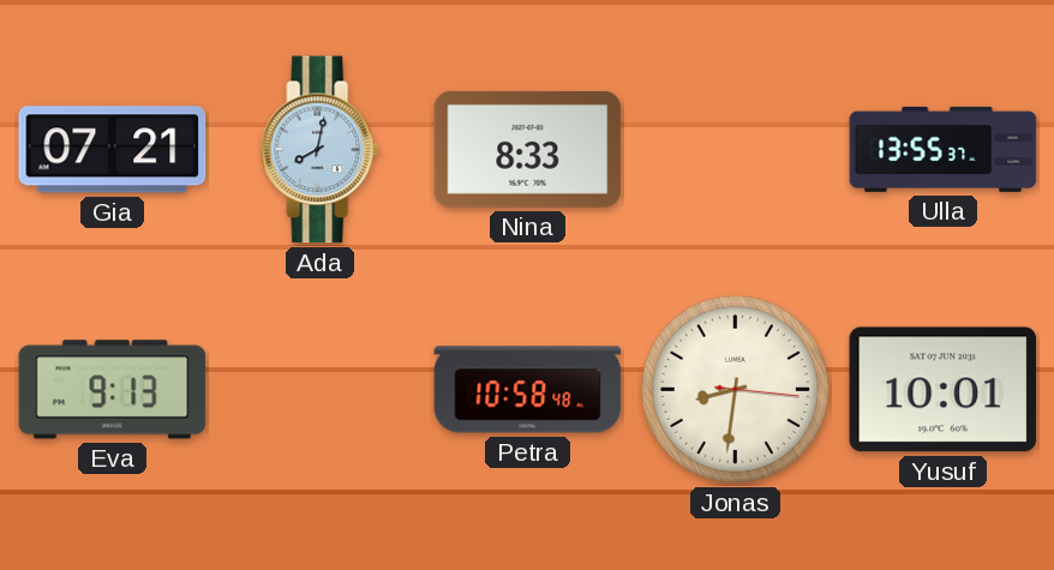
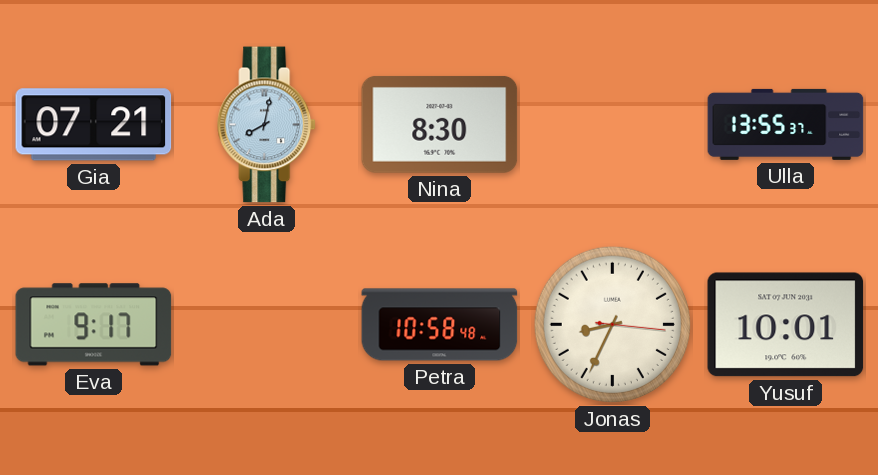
Nina: 8:33 -> 8:30
Eva: 9:13 -> 9:17
Jonas: 8:31 -> 8:34
